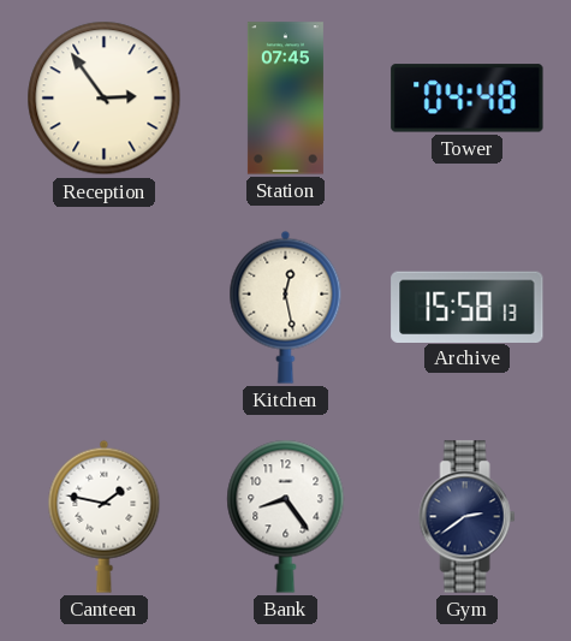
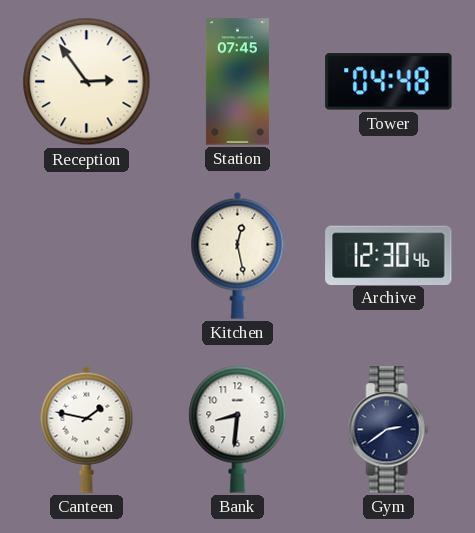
Archive: 15:58 -> 12:30
Bank: 8:24 -> 8:31
